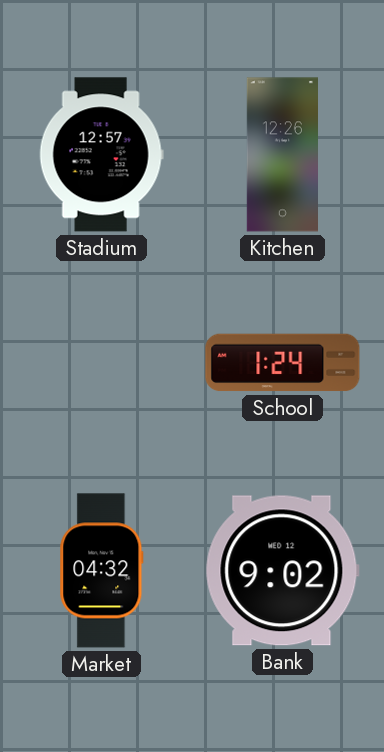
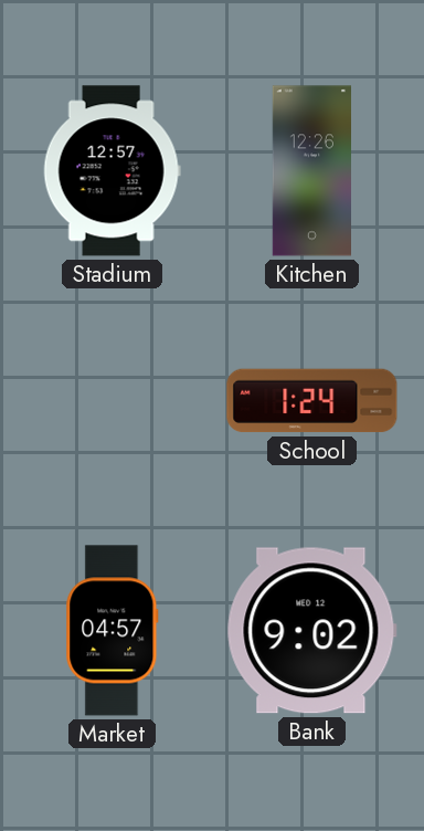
Market: 04:32 -> 04:57
